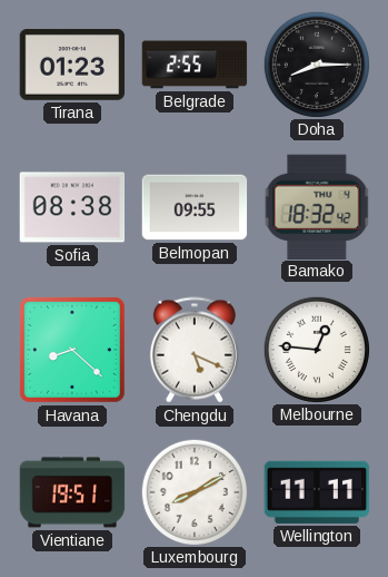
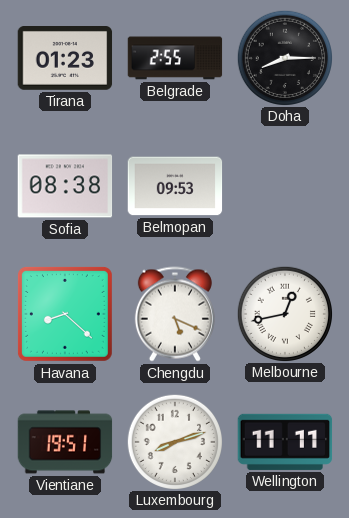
Belmopan: 09:55 -> 09:53
Bamako: 18:32 -> none
Melbourne: 12:46 -> 12:43
Luxembourg: 8:10 -> 8:12
